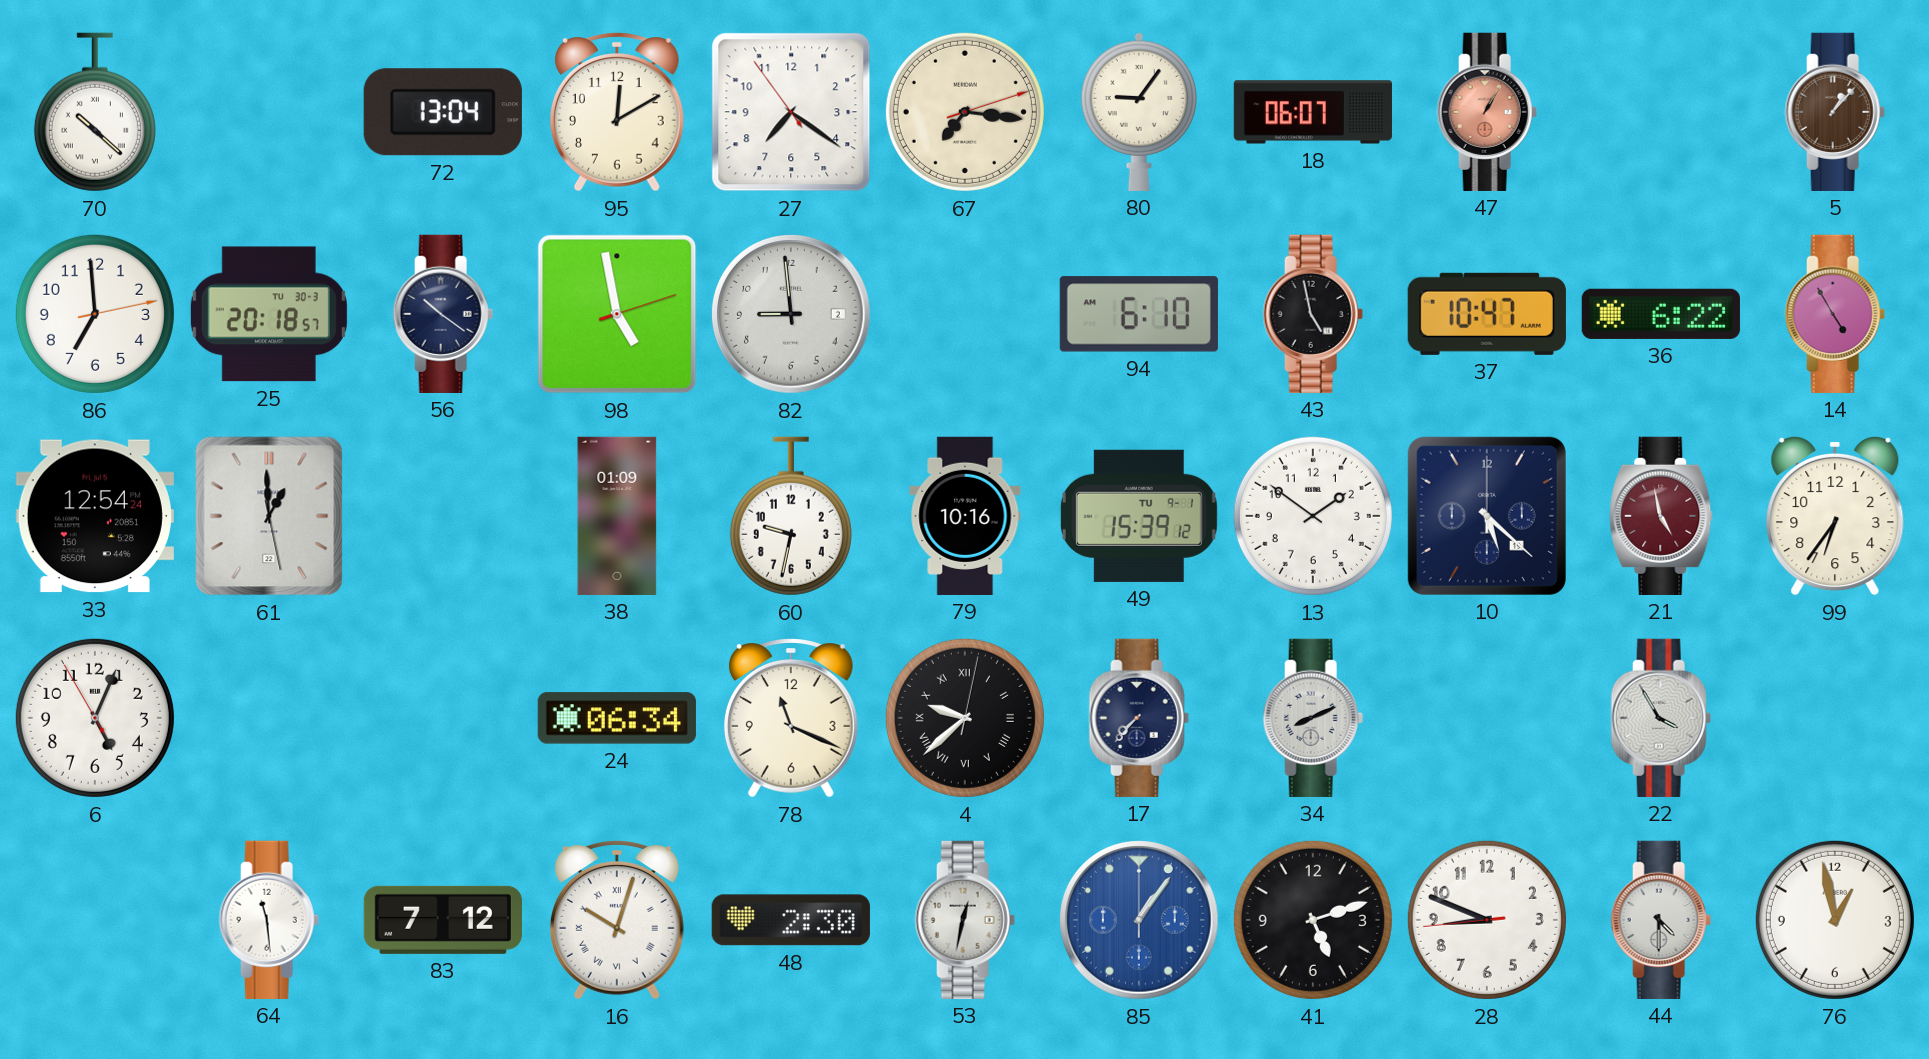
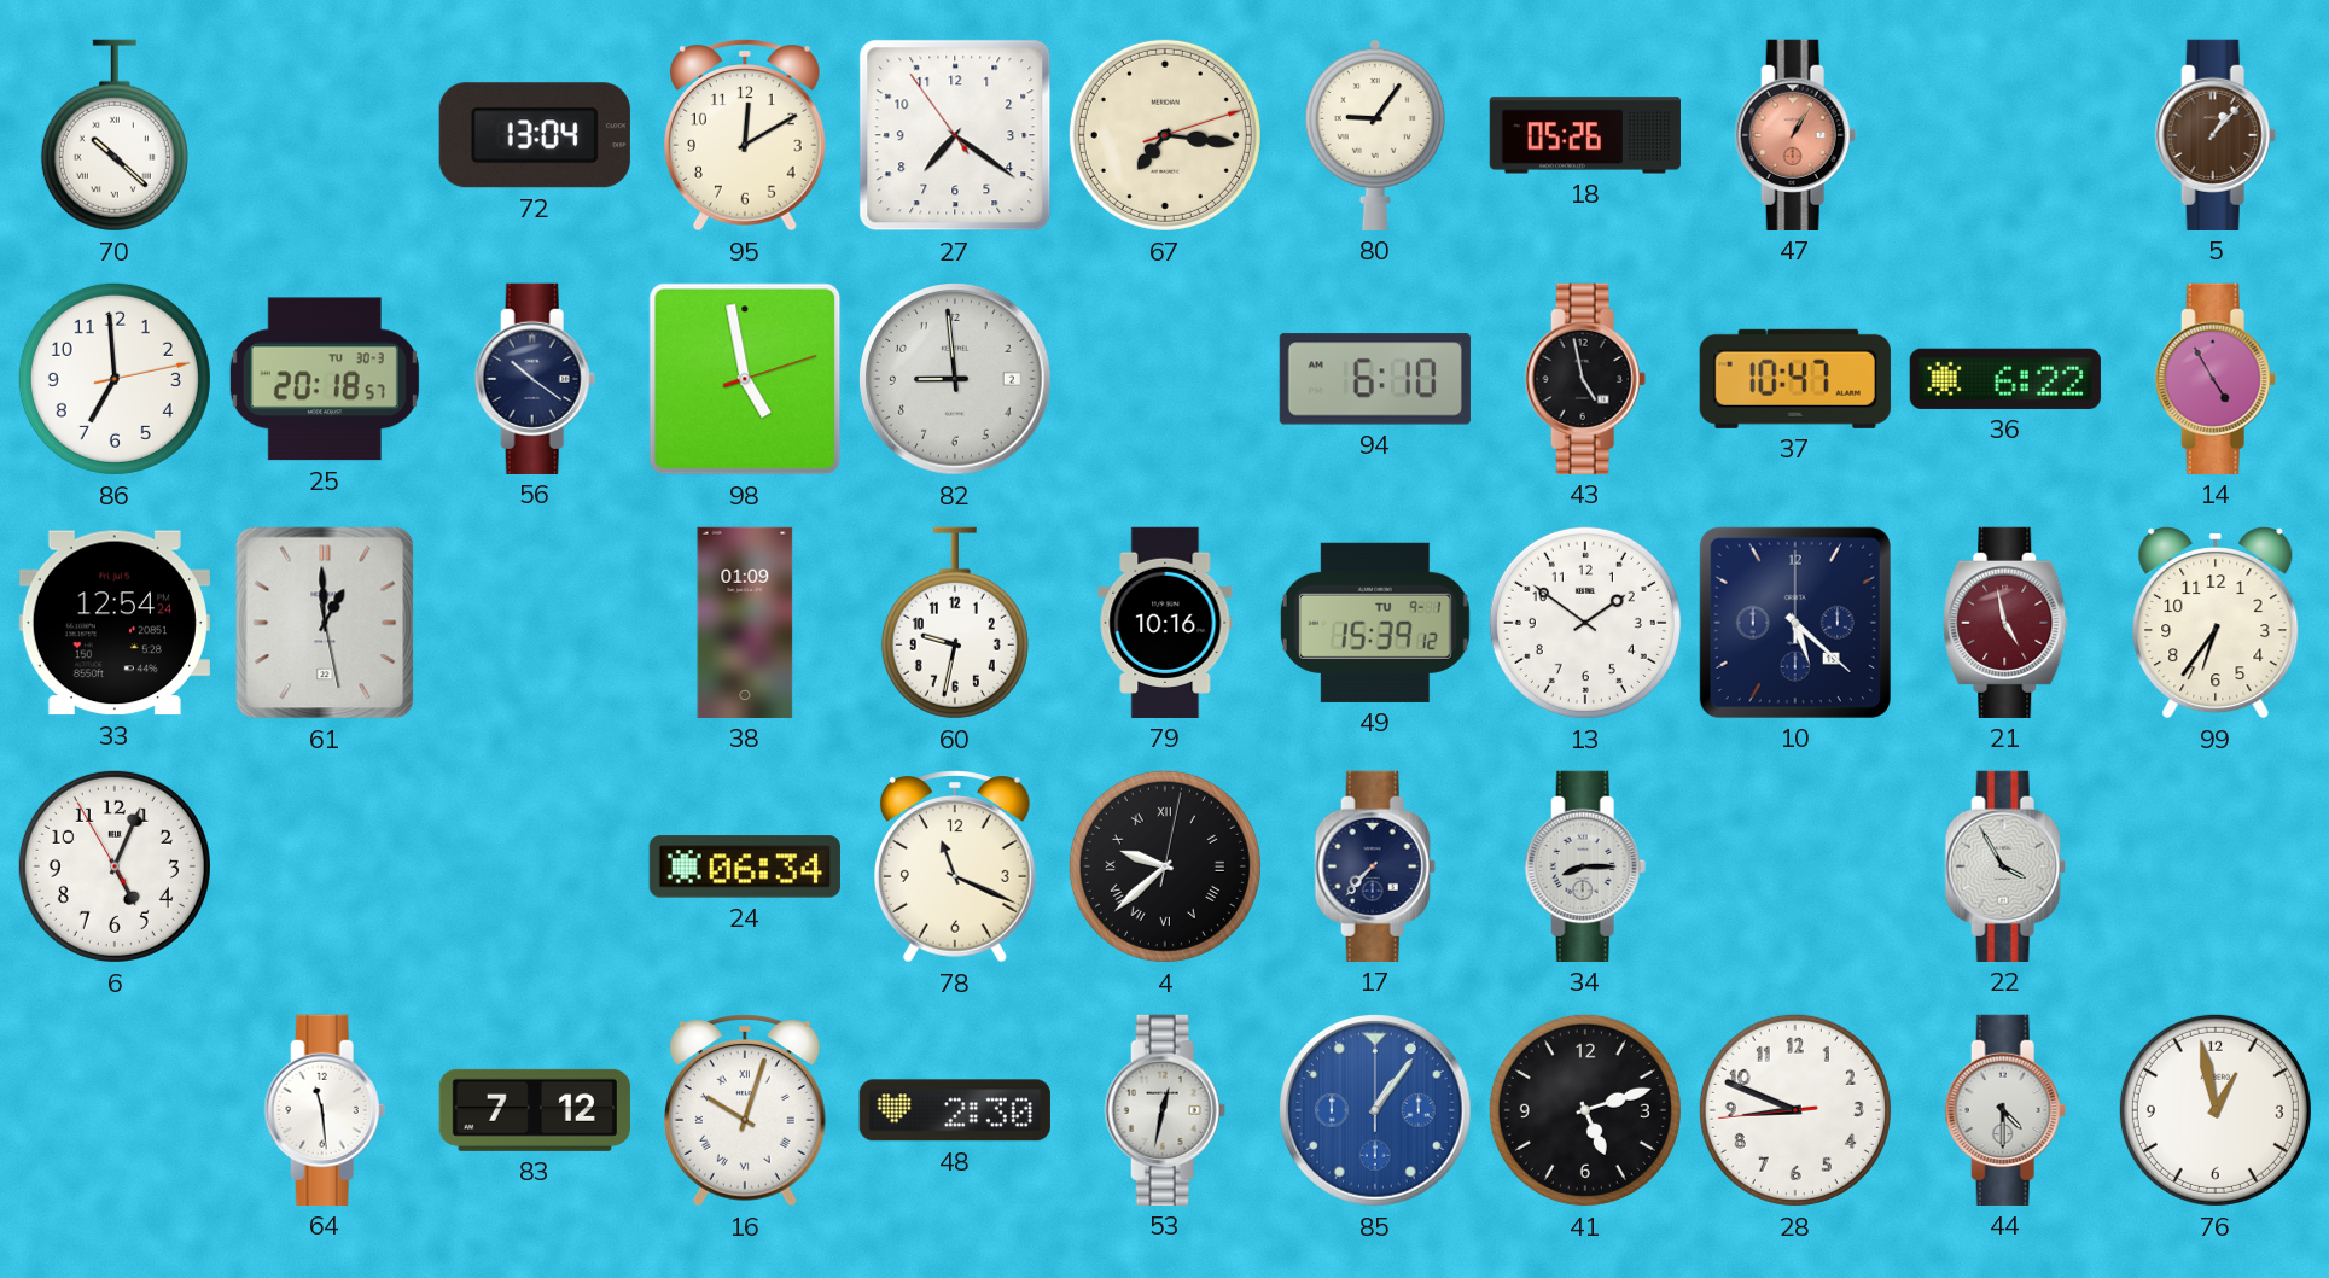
18: 06:07 -> 05:26
34: 8:11 -> 8:15
